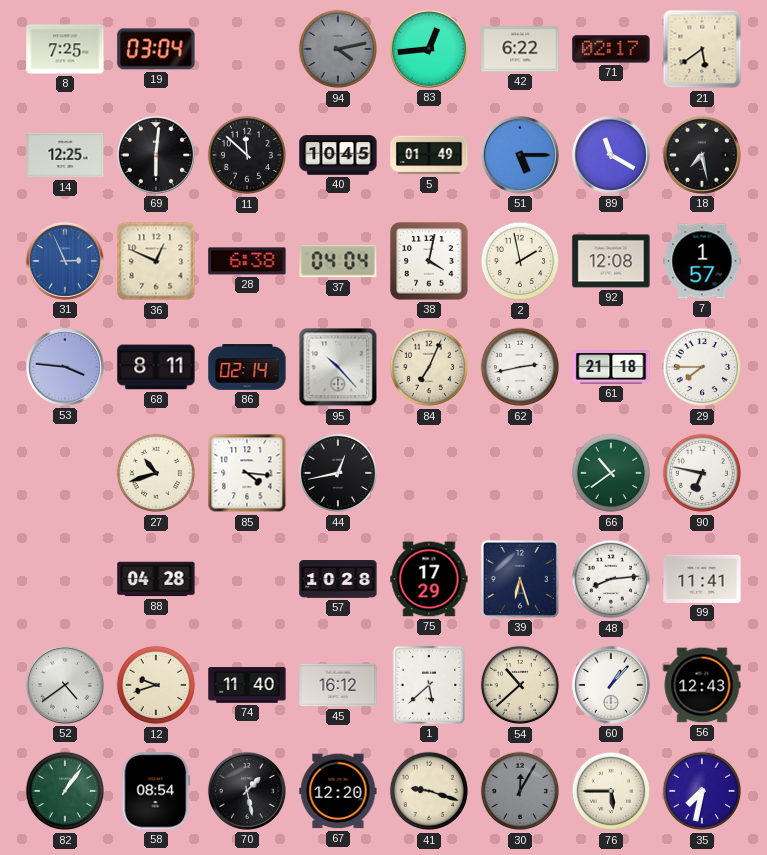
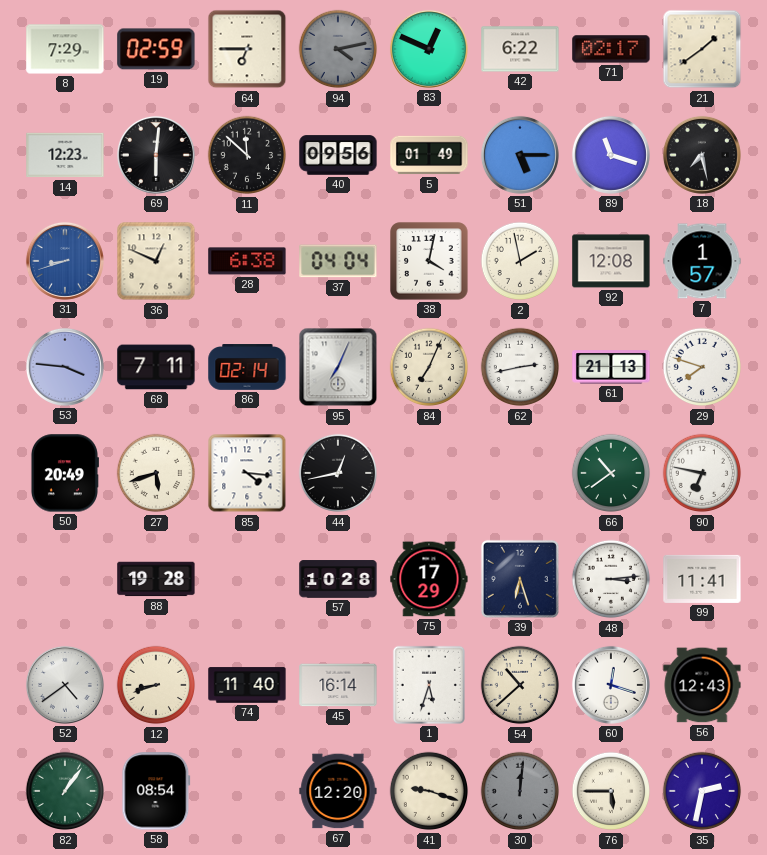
8: 7:25 -> 7:29
19: 03:04 -> 02:59
64: none -> 6:45
83: 12:44 -> 12:49
21: 5:39 -> 1:39
14: 12:25 -> 12:23
40: 10:45 -> 09:56
89: 11:20 -> 11:18
31: 2:56 -> 8:42
68: 8:11 -> 7:11
95: 10:23 -> 7:04
61: 21:18 -> 21:13
29: 7:45 -> 7:48
50: none -> 20:49
27: 10:42 -> 5:42
88: 04:28 -> 19:28
48: 8:14 -> 3:14
12: 9:42 -> 8:42
45: 16:12 -> 16:14
1: 5:38 -> 5:33
60: 1:07 -> 12:18
70: 1:28 -> none
30: 12:05 -> 12:01
35: 7:32 -> 2:32
